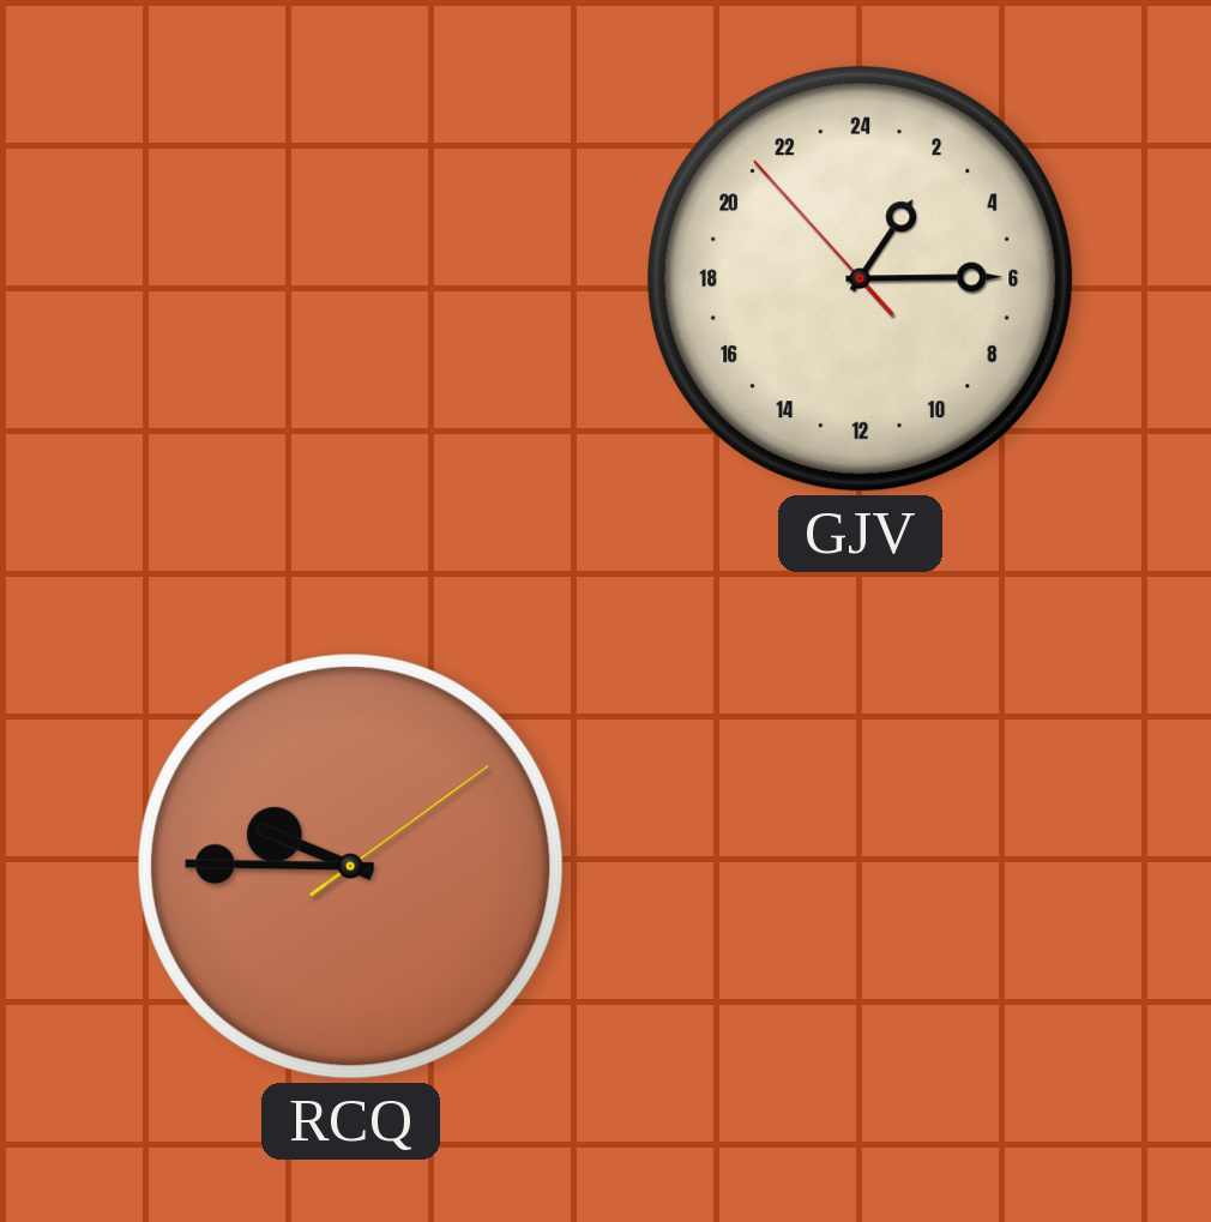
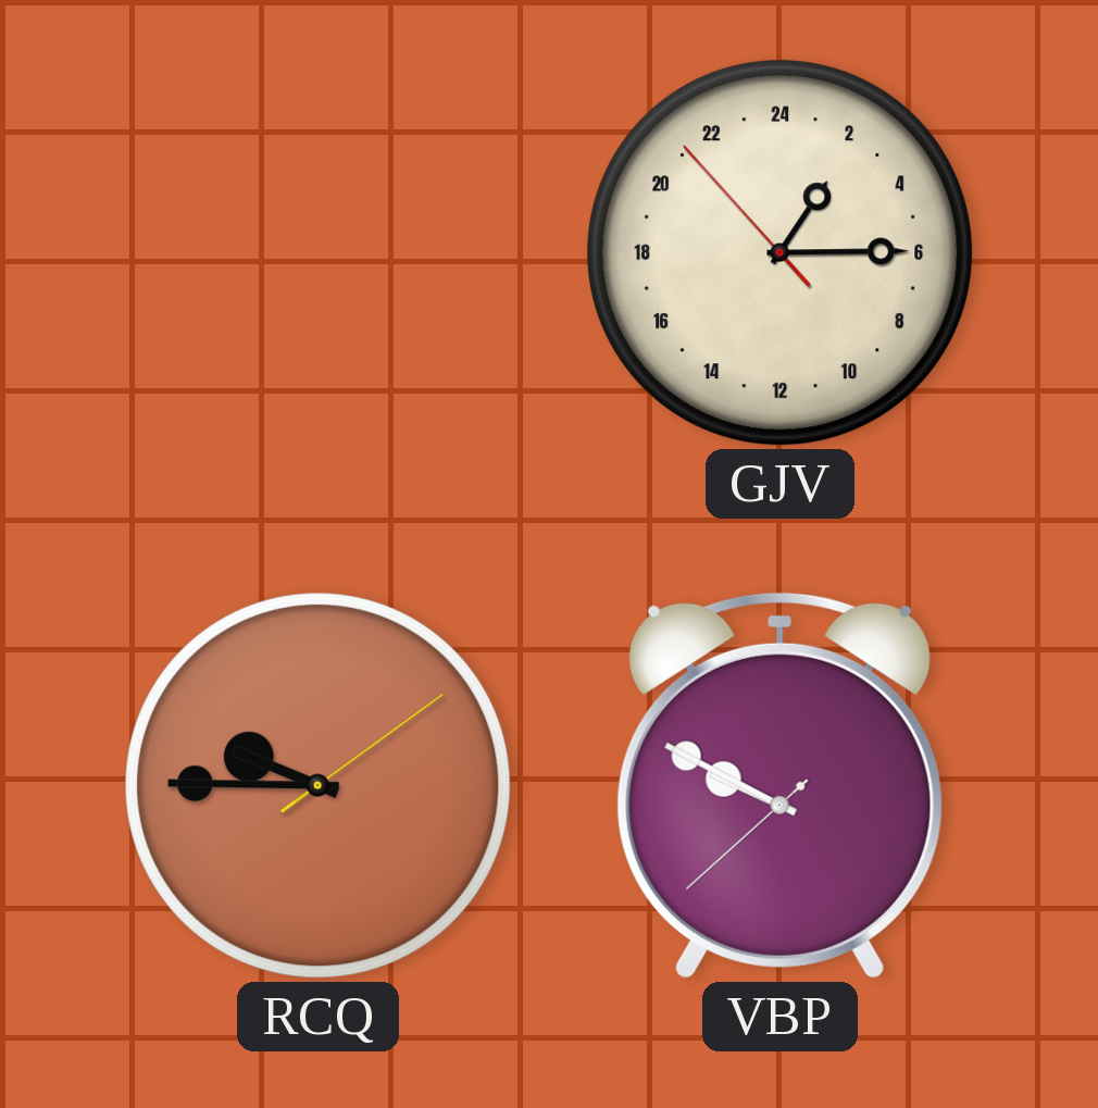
VBP: none -> 9:49
